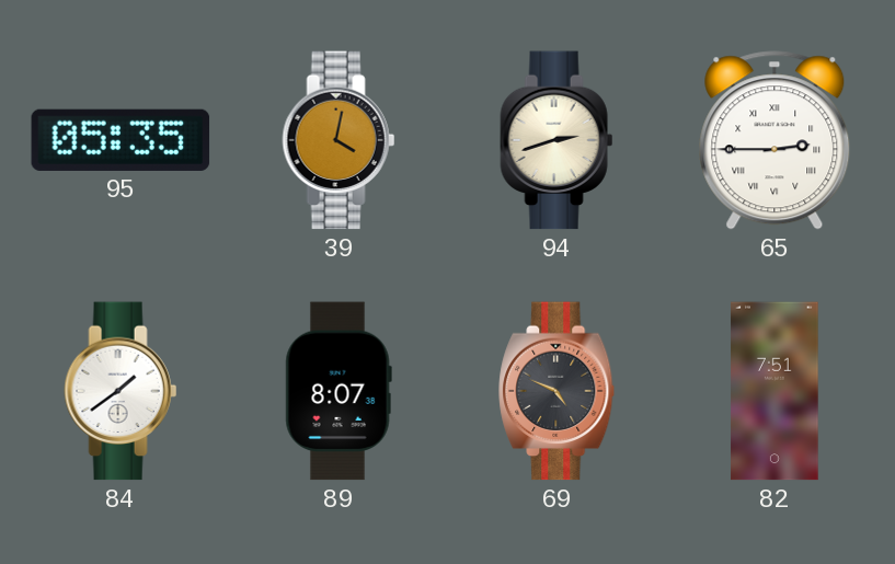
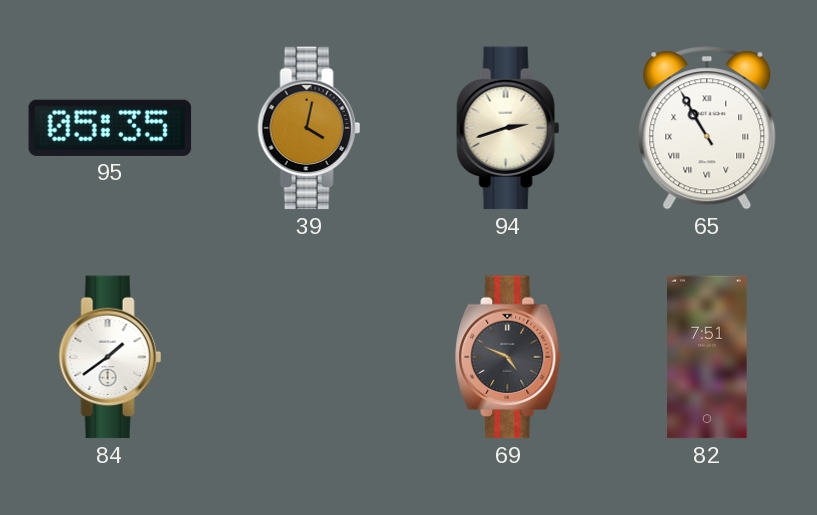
65: 2:45 -> 10:55
89: 8:07 -> none
